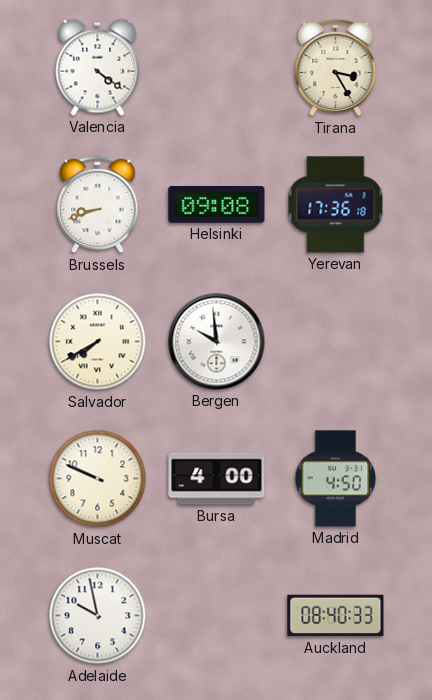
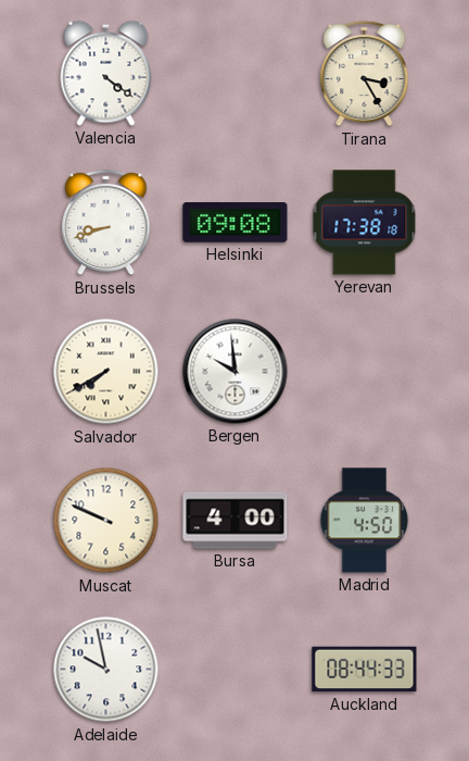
Yerevan: 17:36 -> 17:38
Auckland: 08:40 -> 08:44
